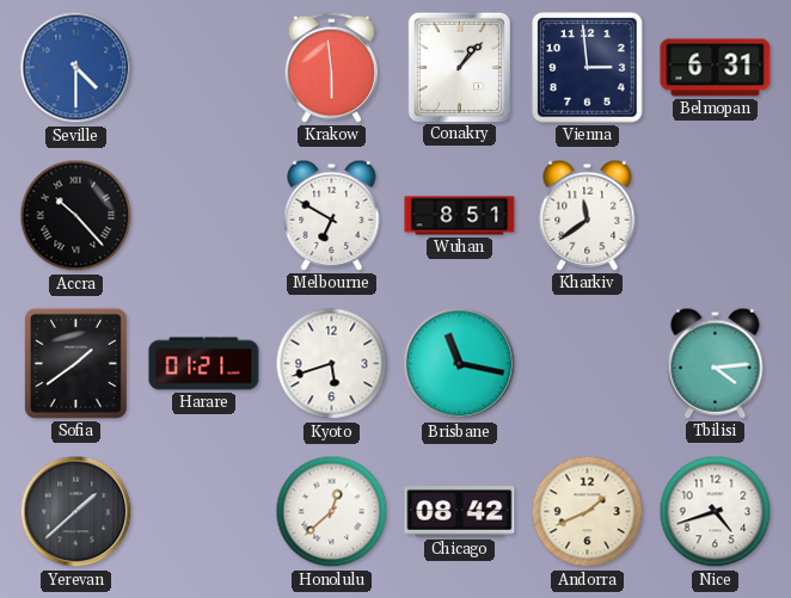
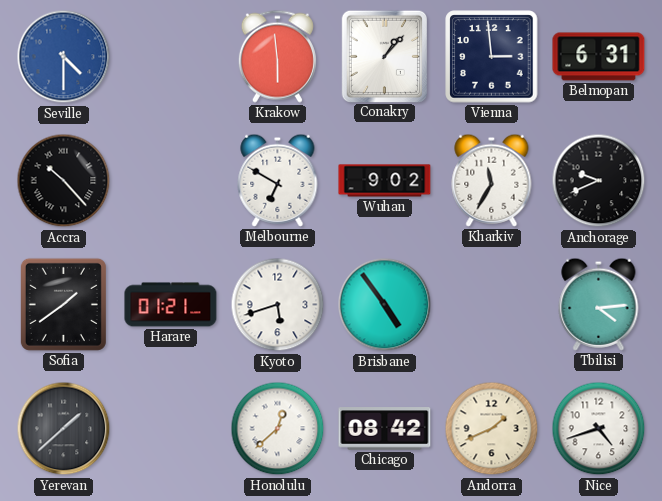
Wuhan: 8:51 -> 9:02
Kharkiv: 11:39 -> 11:35
Anchorage: none -> 9:41
Brisbane: 11:17 -> 4:54
